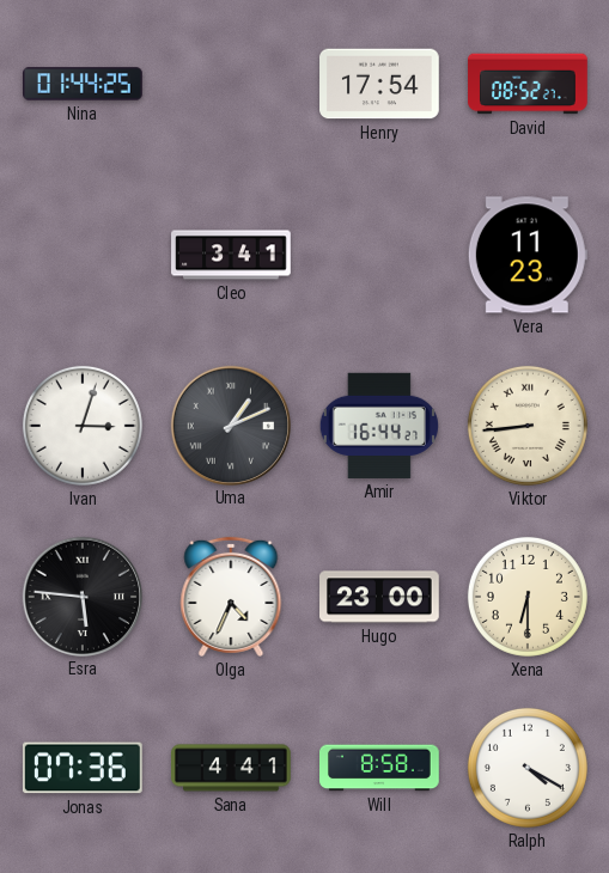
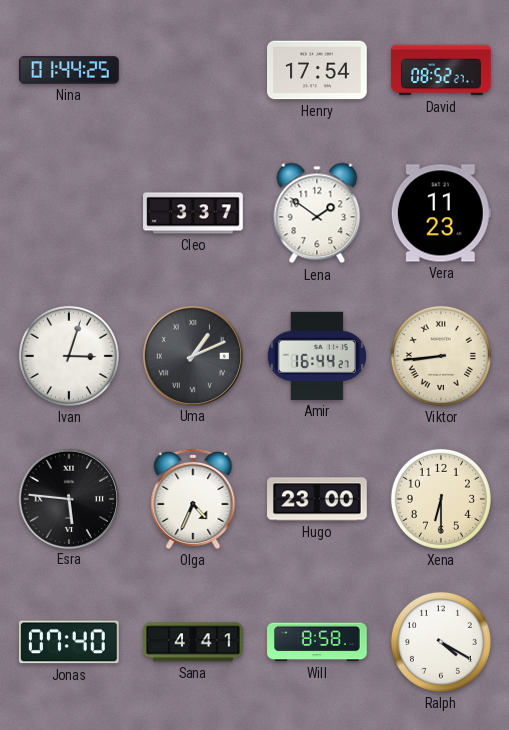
Cleo: 3:41 -> 3:37
Lena: none -> 1:51
Jonas: 07:36 -> 07:40
